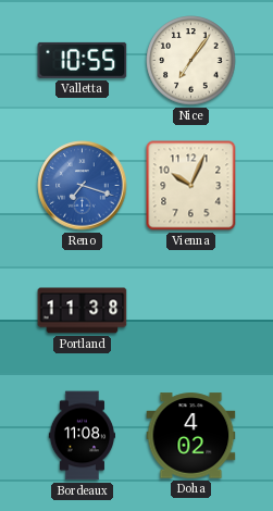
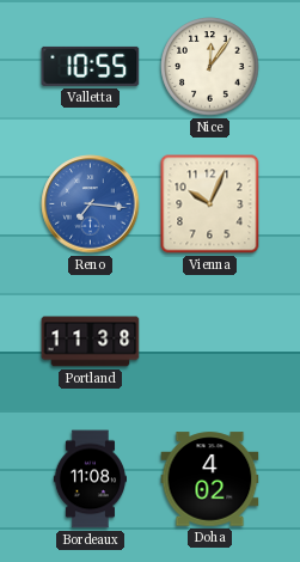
Nice: 7:06 -> 12:06
Reno: 7:18 -> 7:16
